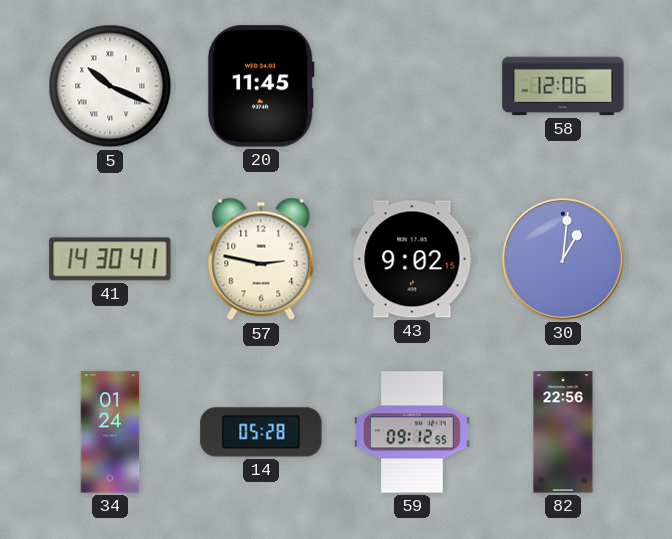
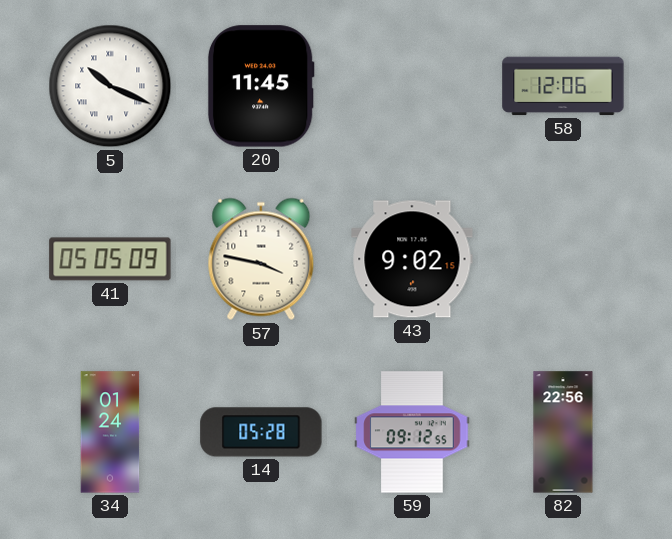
41: 14:30 -> 05:05
57: 2:47 -> 3:47
30: 1:01 -> none
